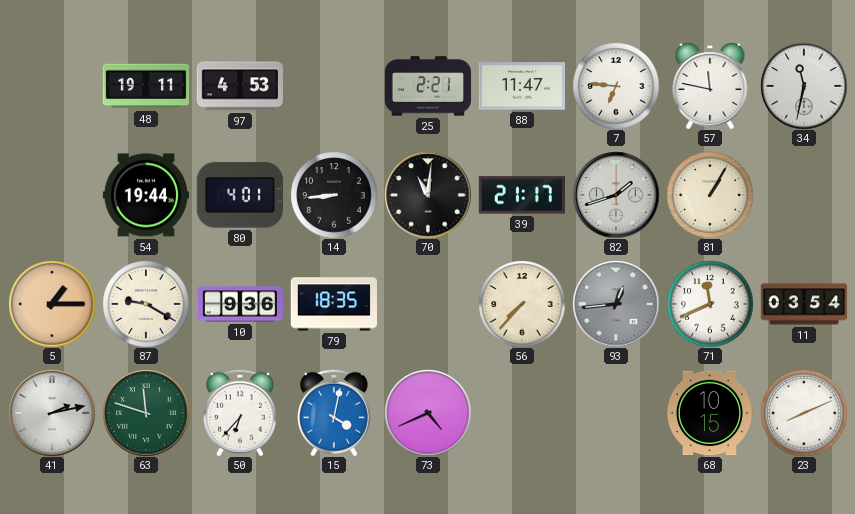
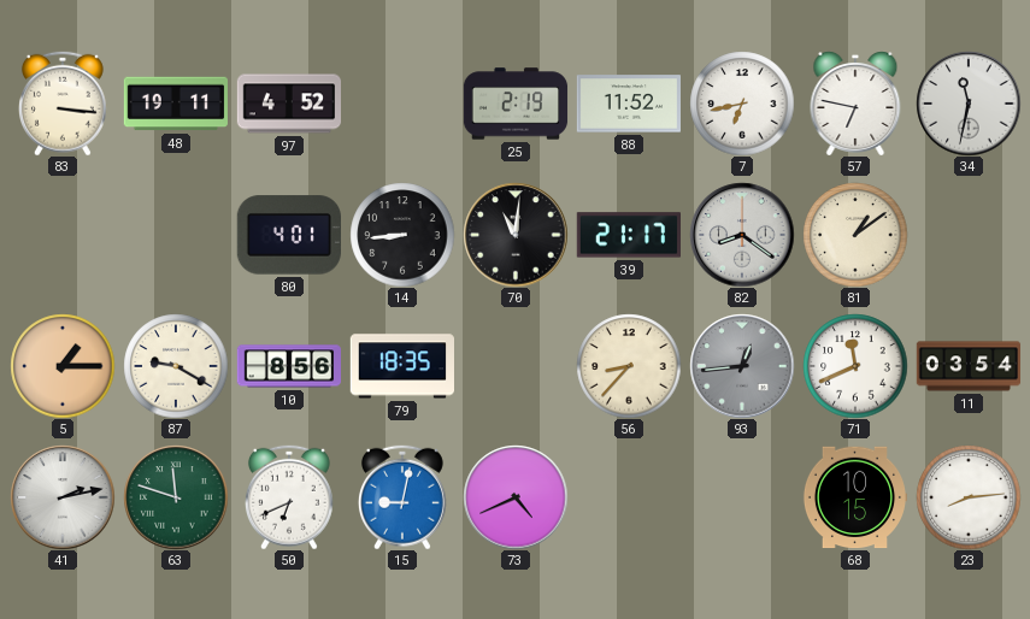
83: none -> 3:16
97: 4:53 -> 4:52
25: 2:21 -> 2:19
88: 11:47 -> 11:52
7: 6:46 -> 6:43
57: 11:47 -> 6:47
54: 19:44 -> none
82: 1:42 -> 8:21
81: 1:05 -> 1:09
10: 9:36 -> 8:56
56: 7:37 -> 8:37
50: 6:37 -> 6:41
15: 4:02 -> 9:02
23: 8:11 -> 8:14
